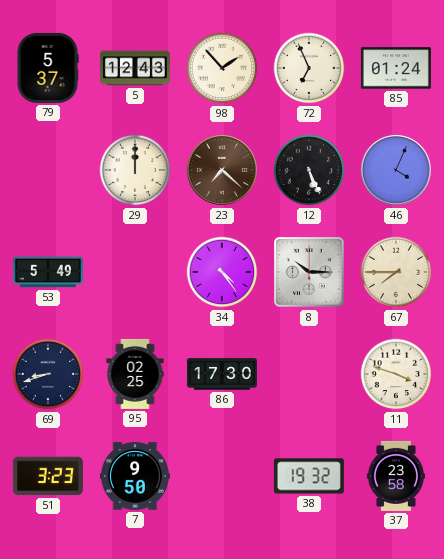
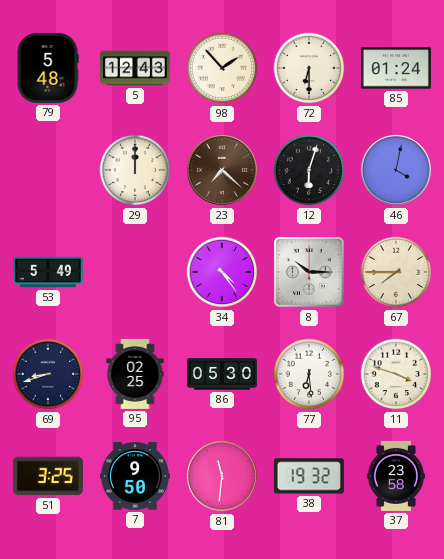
79: 5:37 -> 5:48
72: 6:56 -> 6:30
12: 5:26 -> 6:03
46: 4:04 -> 4:02
86: 17:30 -> 05:30
77: none -> 6:29
51: 3:23 -> 3:25
81: none -> 11:31
